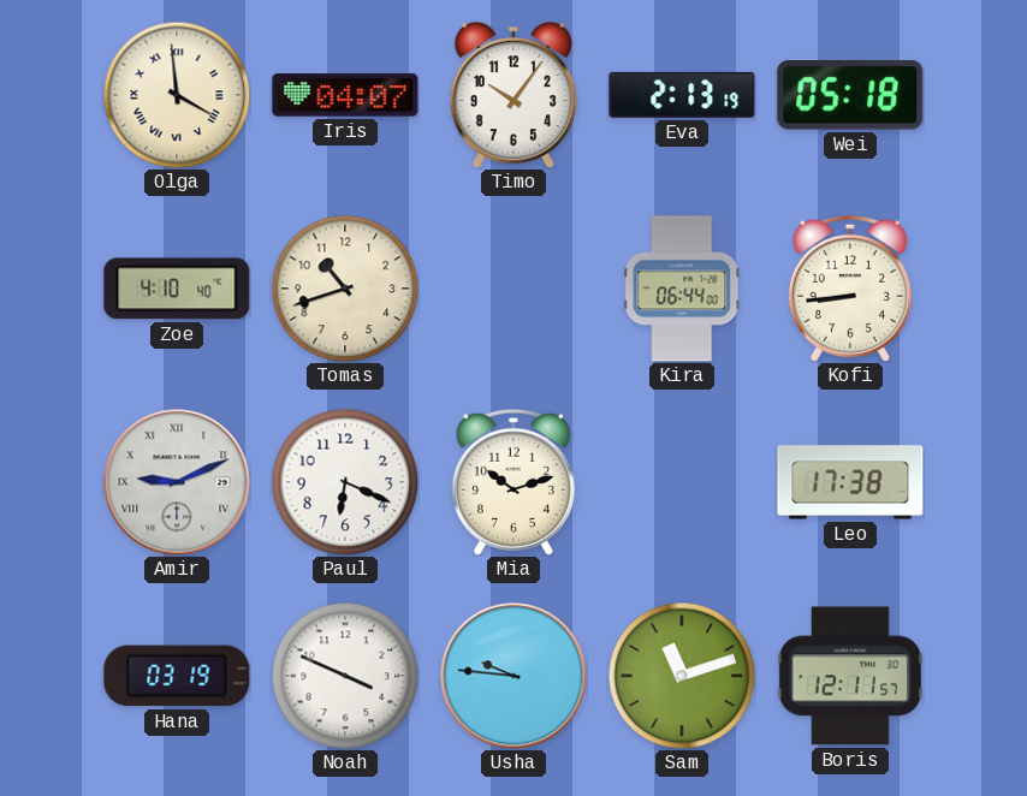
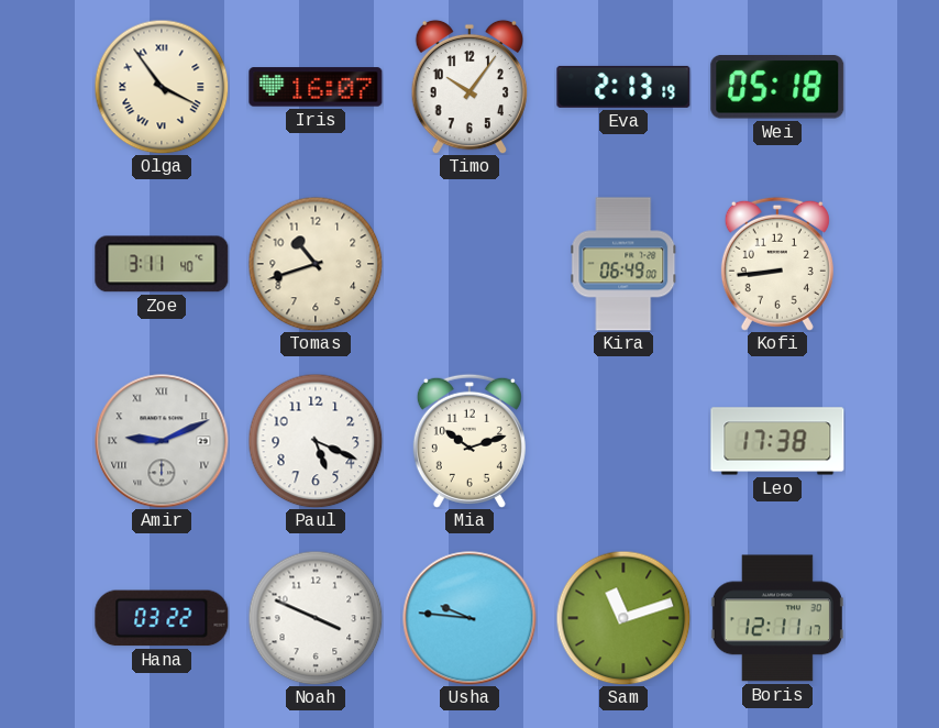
Olga: 3:59 -> 3:54
Iris: 04:07 -> 16:07
Zoe: 4:10 -> 3:11
Kira: 06:44 -> 06:49
Paul: 6:19 -> 5:19
Hana: 03:19 -> 03:22
Boris: 12:11:57 -> 12:11:17
